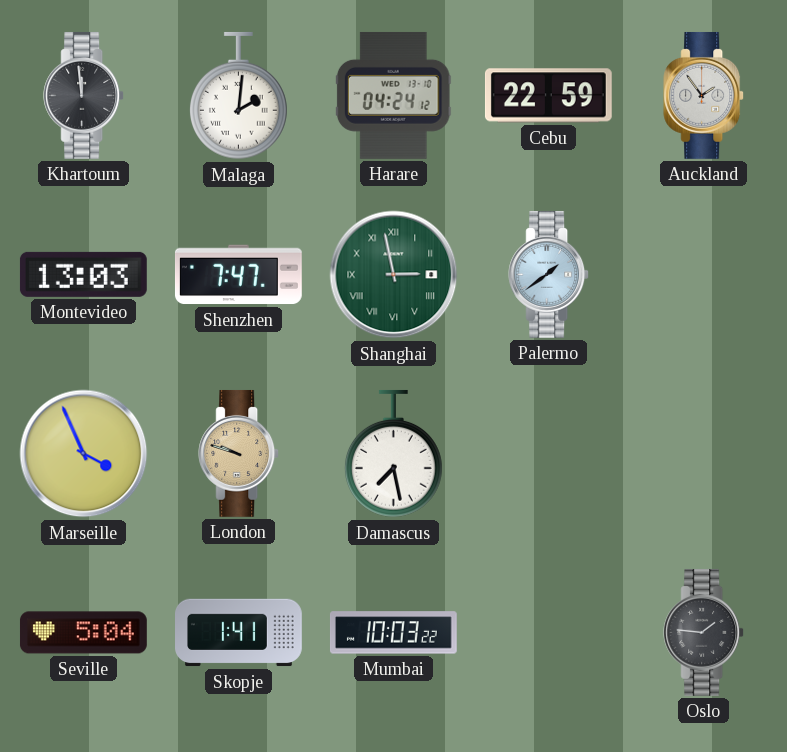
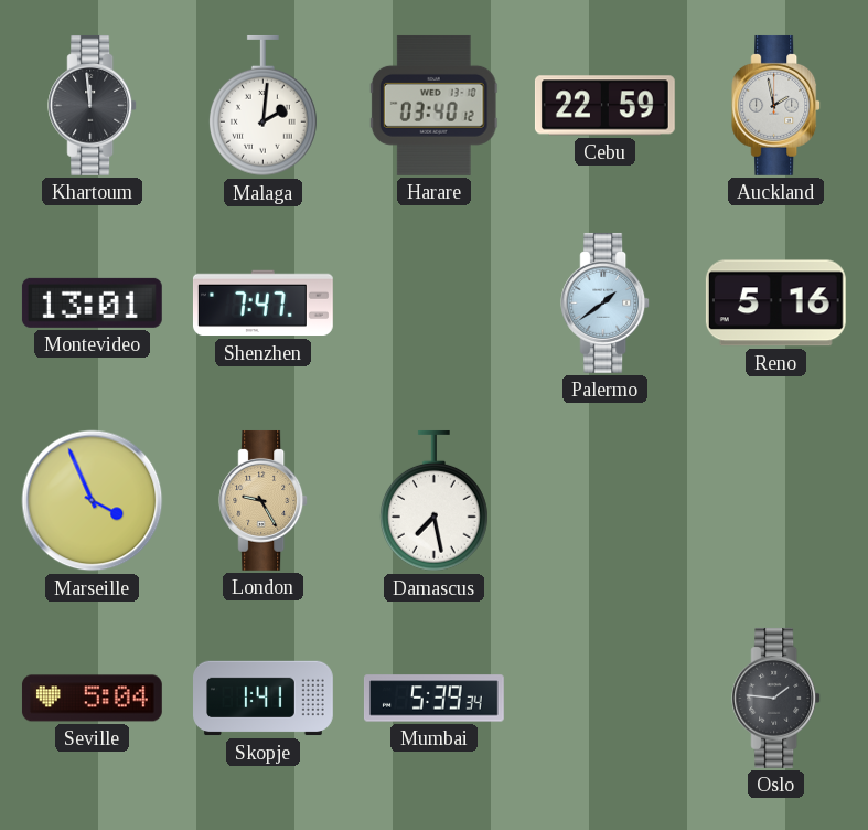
Harare: 04:24 -> 03:40
Auckland: 1:54 -> 1:58
Montevideo: 13:03 -> 13:01
Shanghai: 2:58 -> none
Reno: none -> 5:16
London: 9:48 -> 9:25
Mumbai: 10:03 -> 5:39
